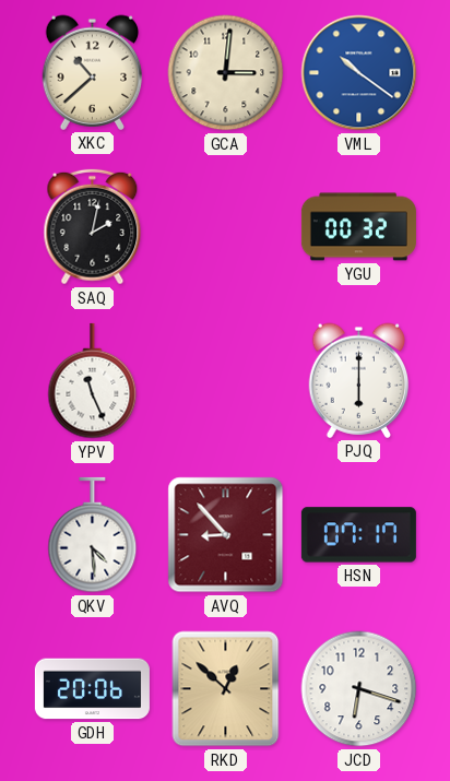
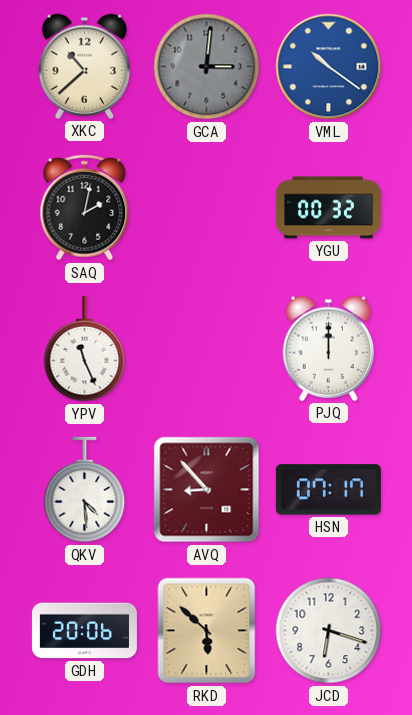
GCA dial: cream -> grey
PJQ: 6:00 -> 12:00
RKD: 12:52 -> 5:52
